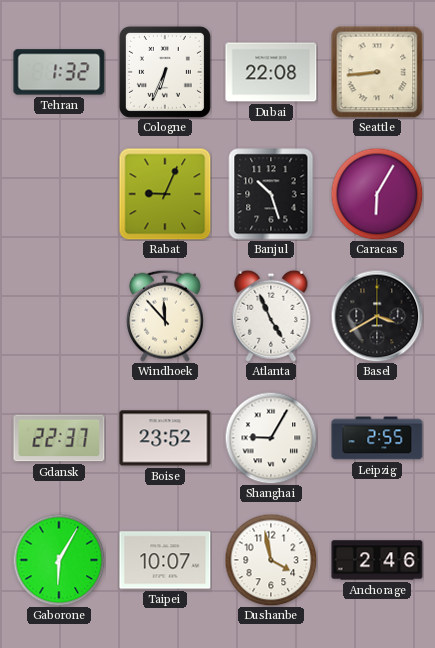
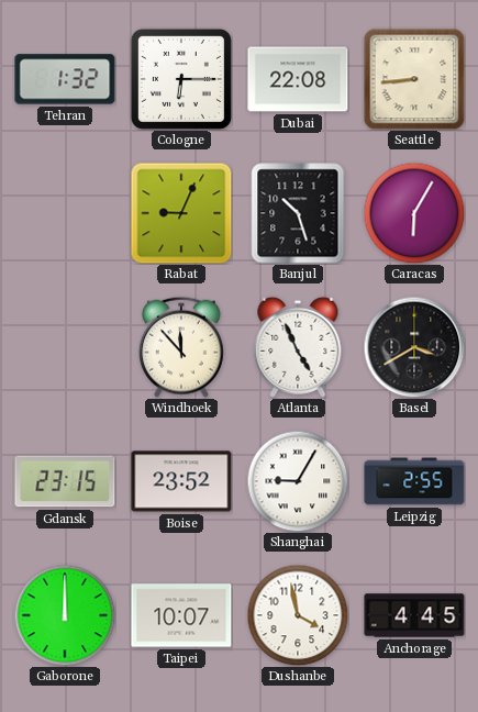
Cologne: 6:34 -> 6:15
Gdansk: 22:37 -> 23:15
Gaborone: 6:05 -> 12:00
Anchorage: 2:46 -> 4:45
